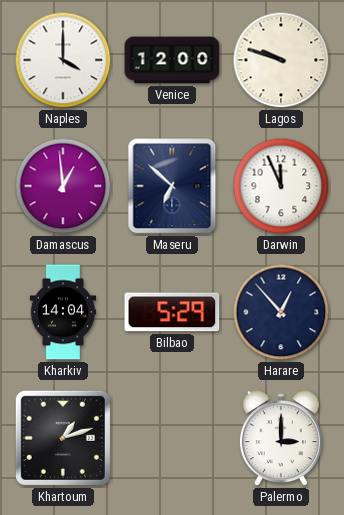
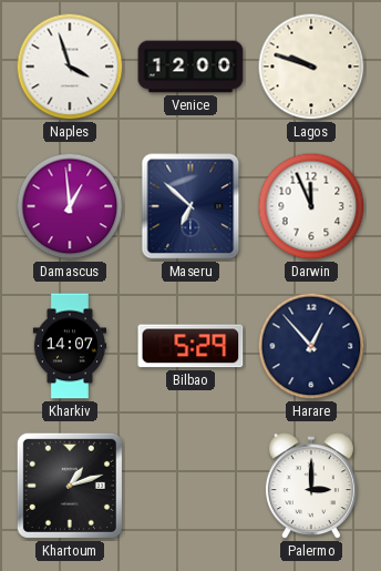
Naples: 4:00 -> 3:57
Kharkiv: 14:04 -> 14:07
